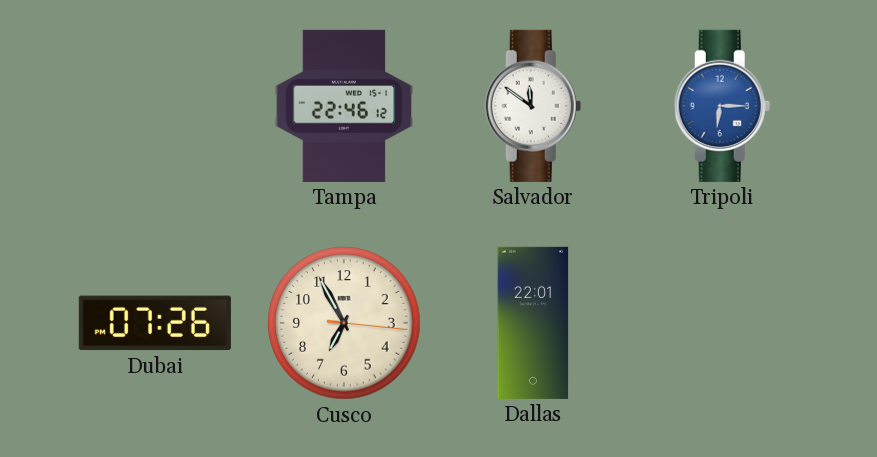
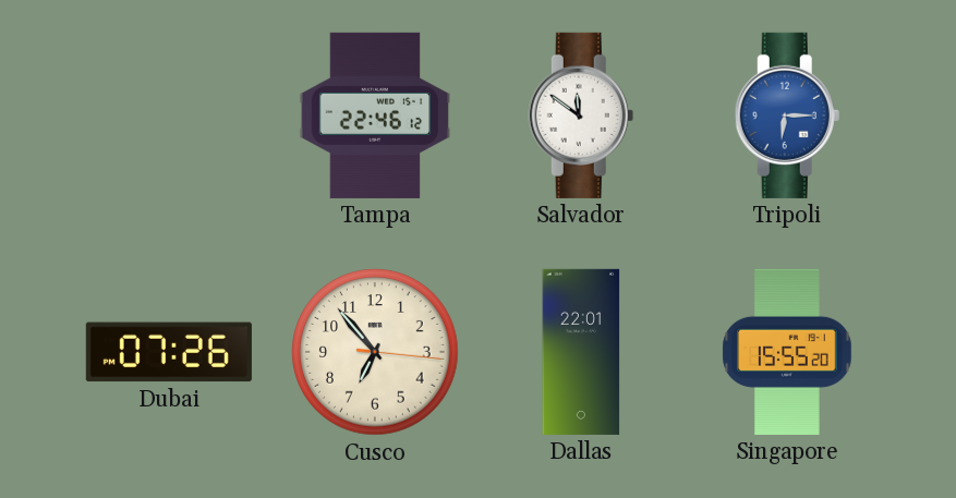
Cusco: 6:55 -> 6:53
Singapore: none -> 15:55
